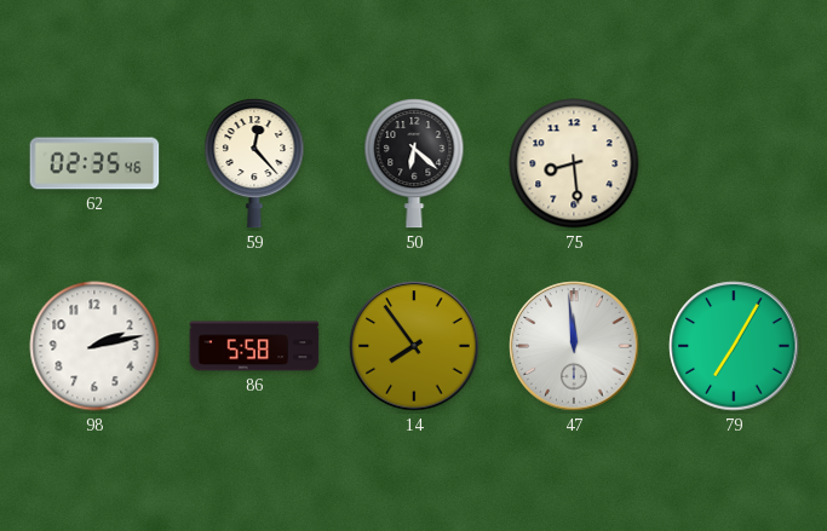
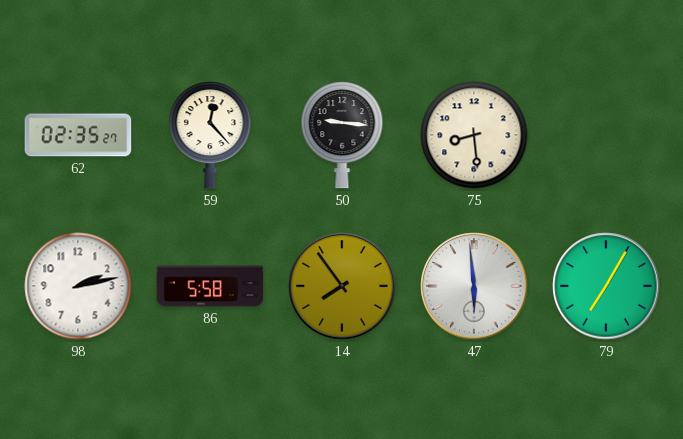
62: 02:35:46 -> 02:35:27
50: 6:22 -> 9:16
47: 11:59 -> 5:59
